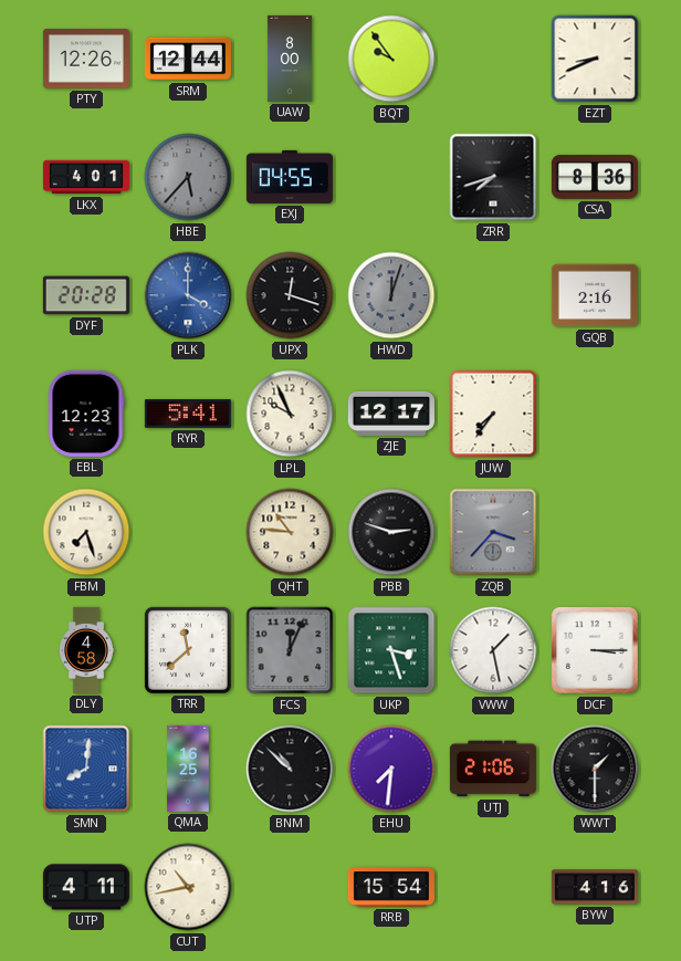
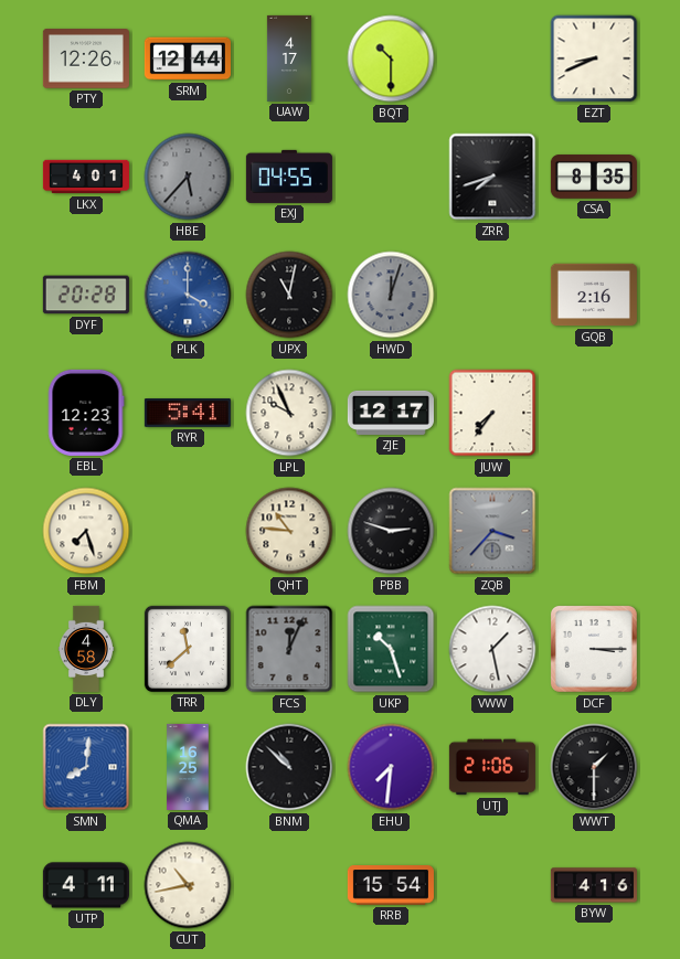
UAW: 8:00 -> 4:17
BQT: 9:54 -> 10:30
CSA: 8:36 -> 8:35
UPX: 12:18 -> 11:02
UKP: 3:27 -> 10:27
